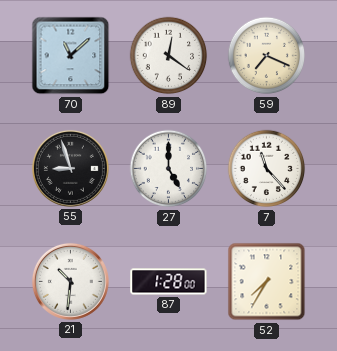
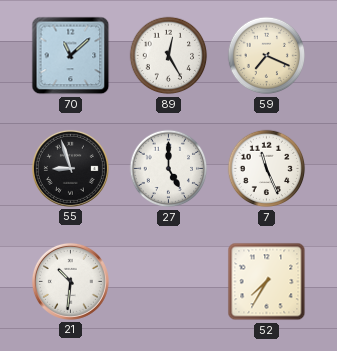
89: 12:21 -> 12:25
7: 11:23 -> 11:26
87: 1:28 -> none
